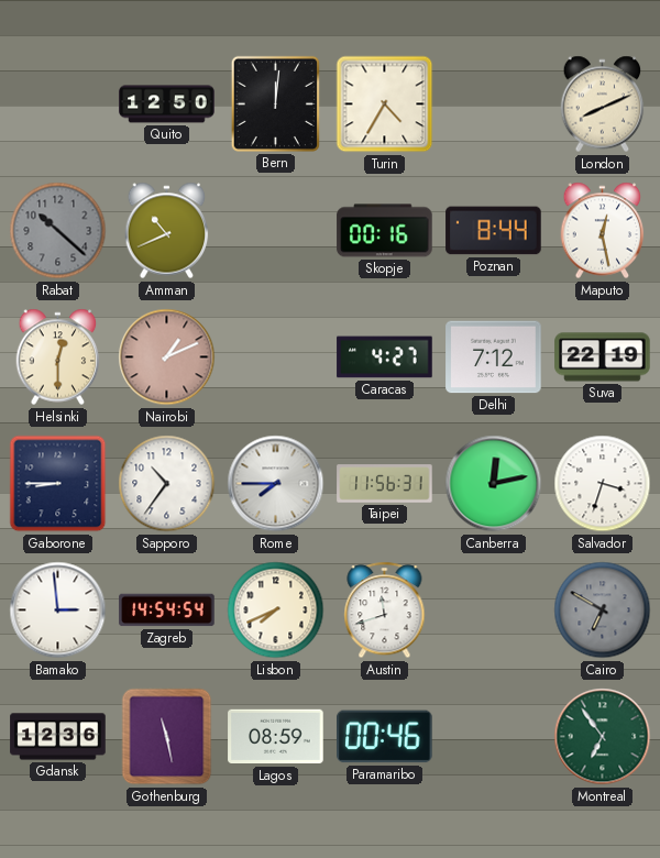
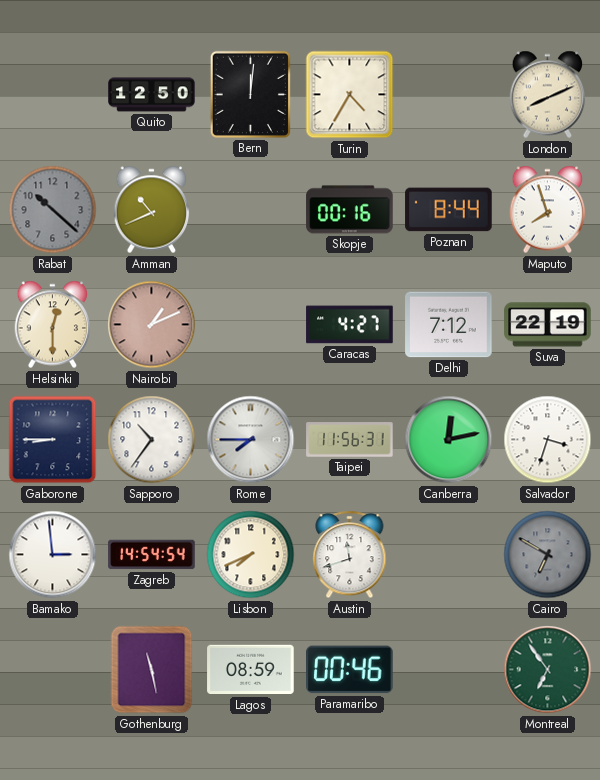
Maputo: 12:28 -> 7:57
Gdansk: 12:36 -> none
